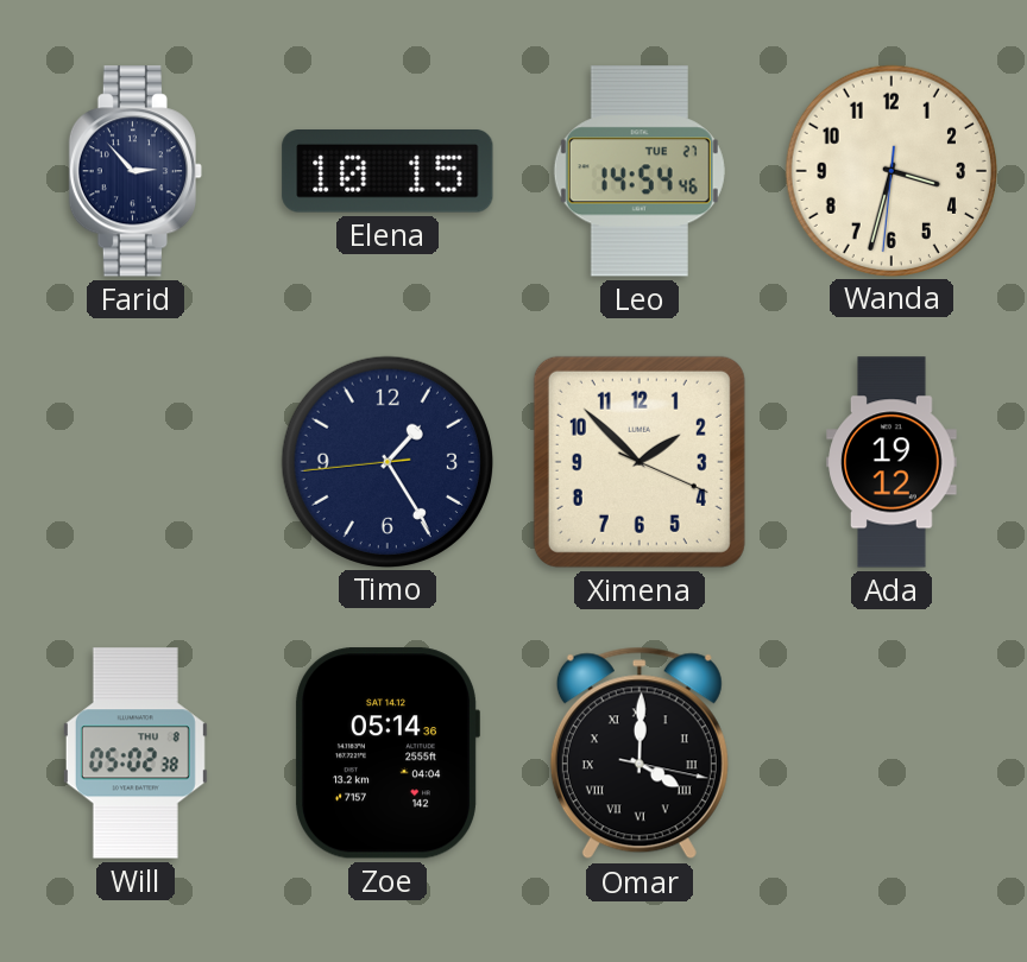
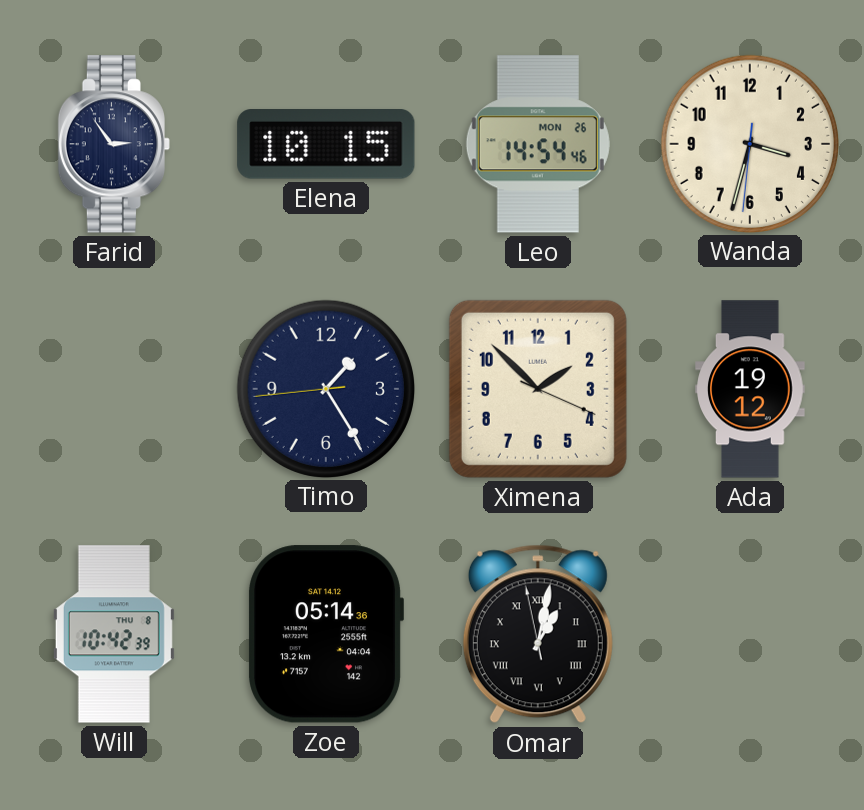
Farid: 2:53 -> 2:54
Leo date: TUE 27 -> MON 26
Will: 05:02 -> 10:42
Omar: 4:00 -> 1:01
